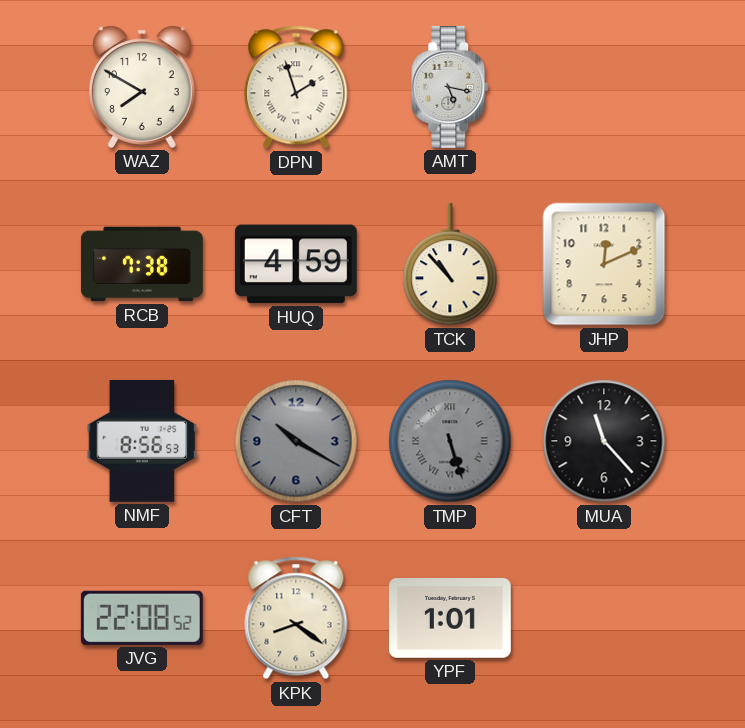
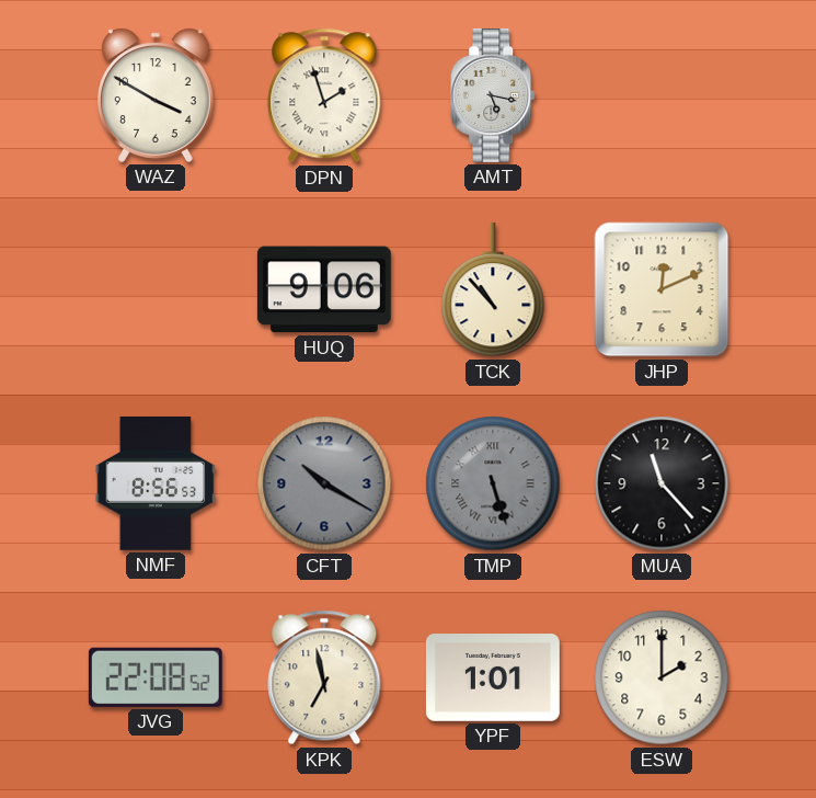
WAZ: 7:50 -> 3:50
RCB: 7:38 -> none
HUQ: 4:59 -> 9:06
KPK: 8:21 -> 6:58
ESW: none -> 2:00
